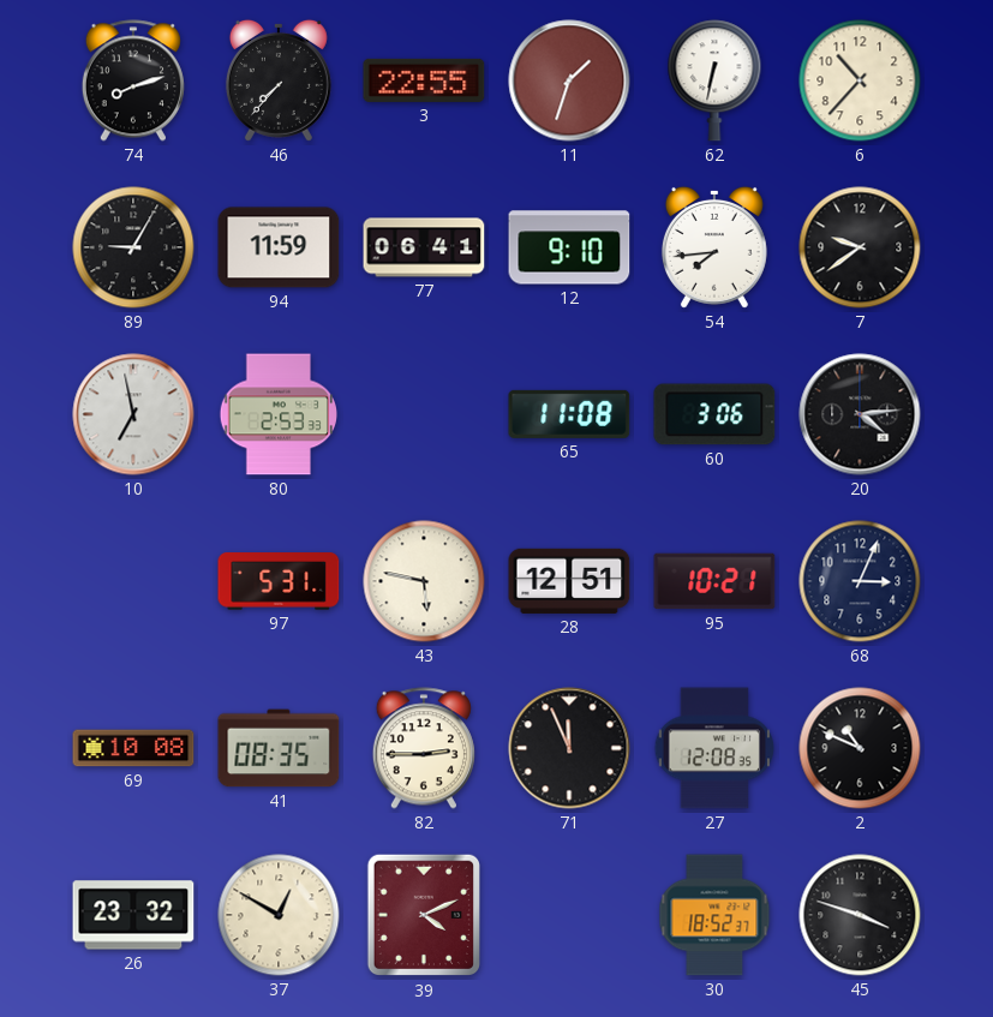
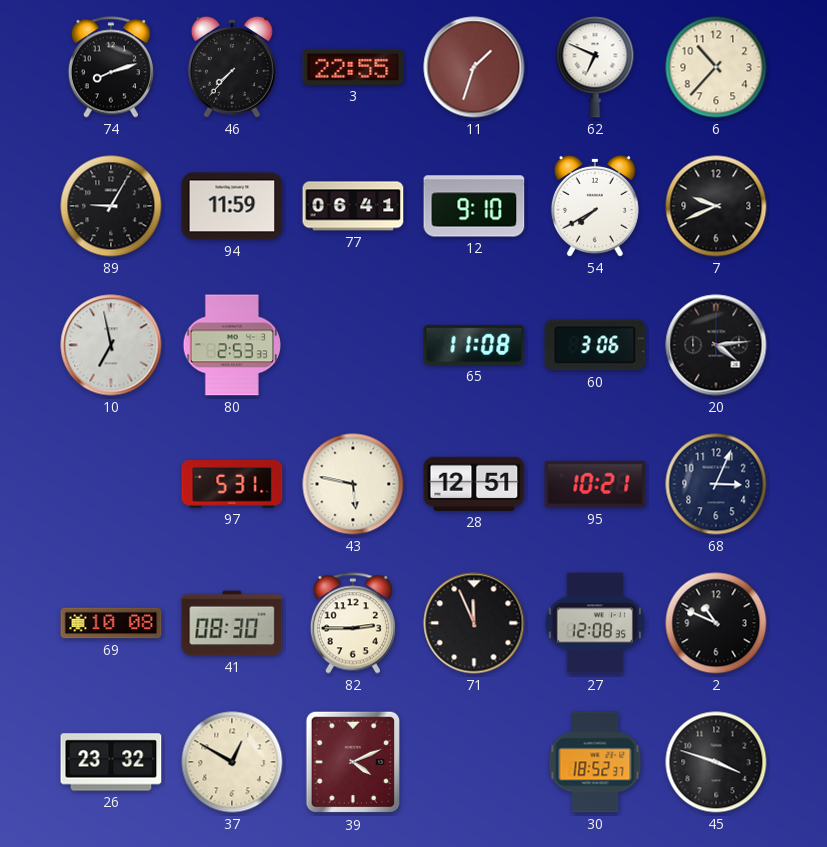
62: 6:32 -> 6:49
54: 7:44 -> 7:40
7: 9:39 -> 9:41
41: 08:35 -> 08:30
